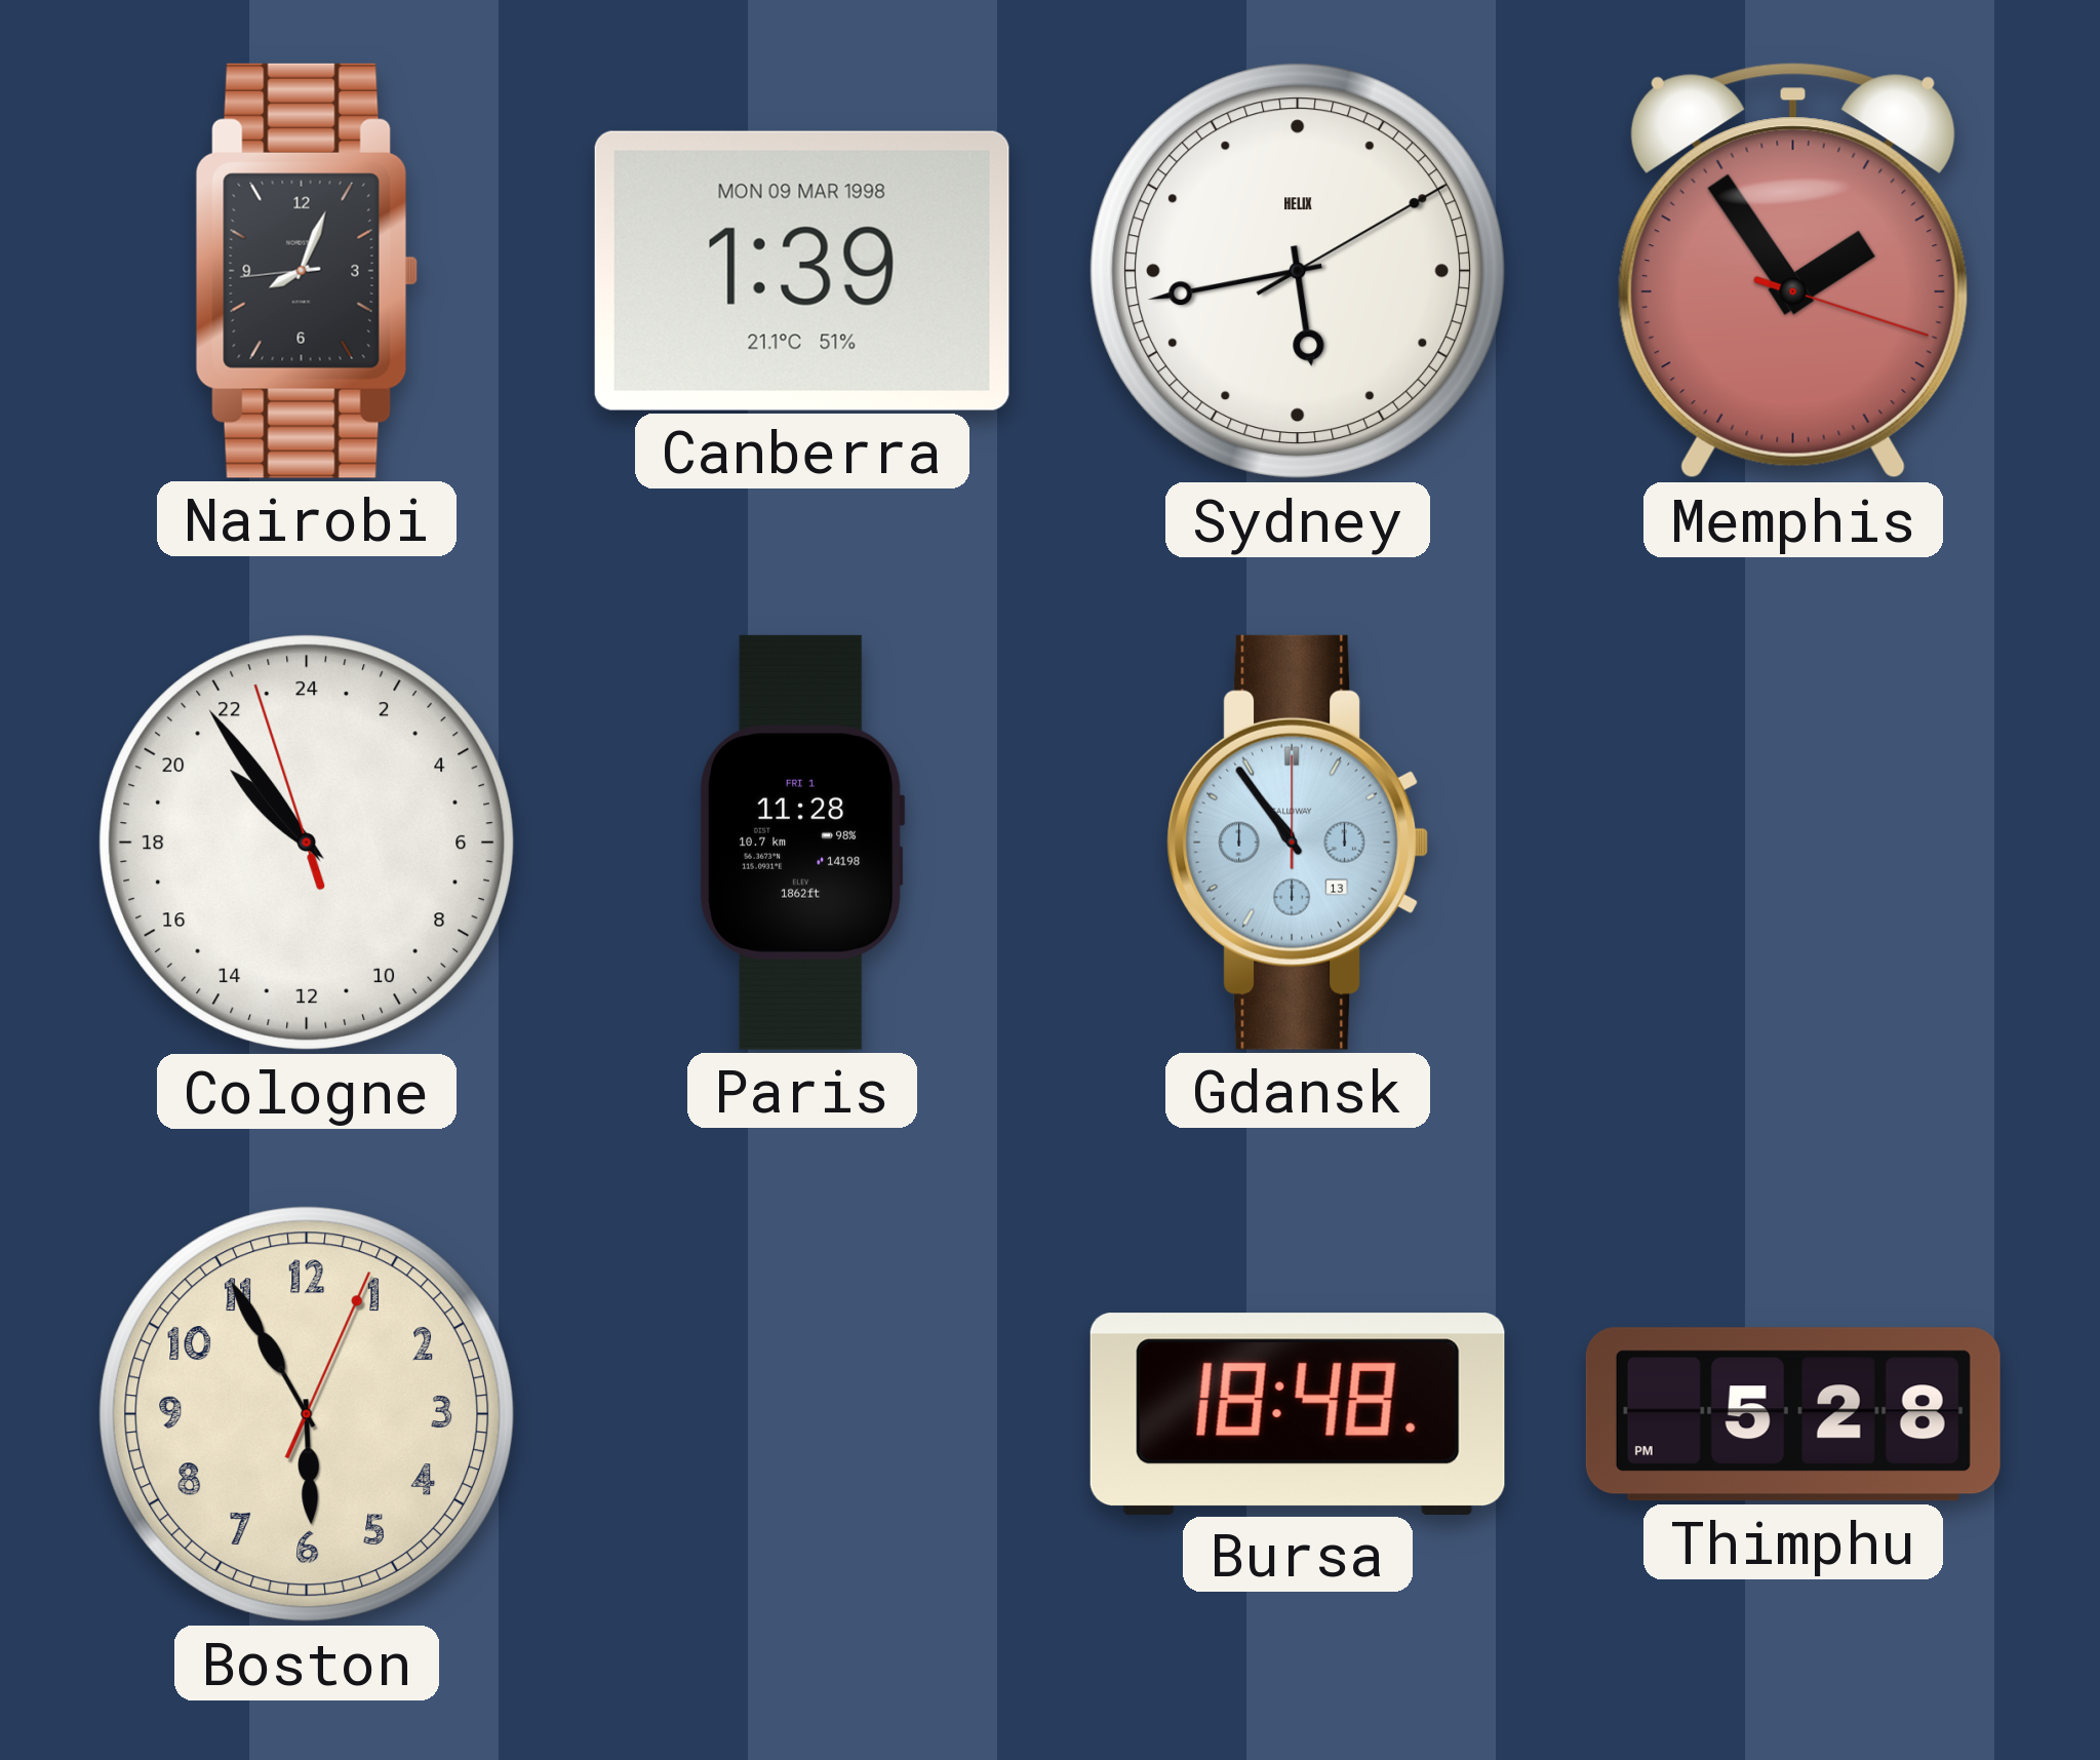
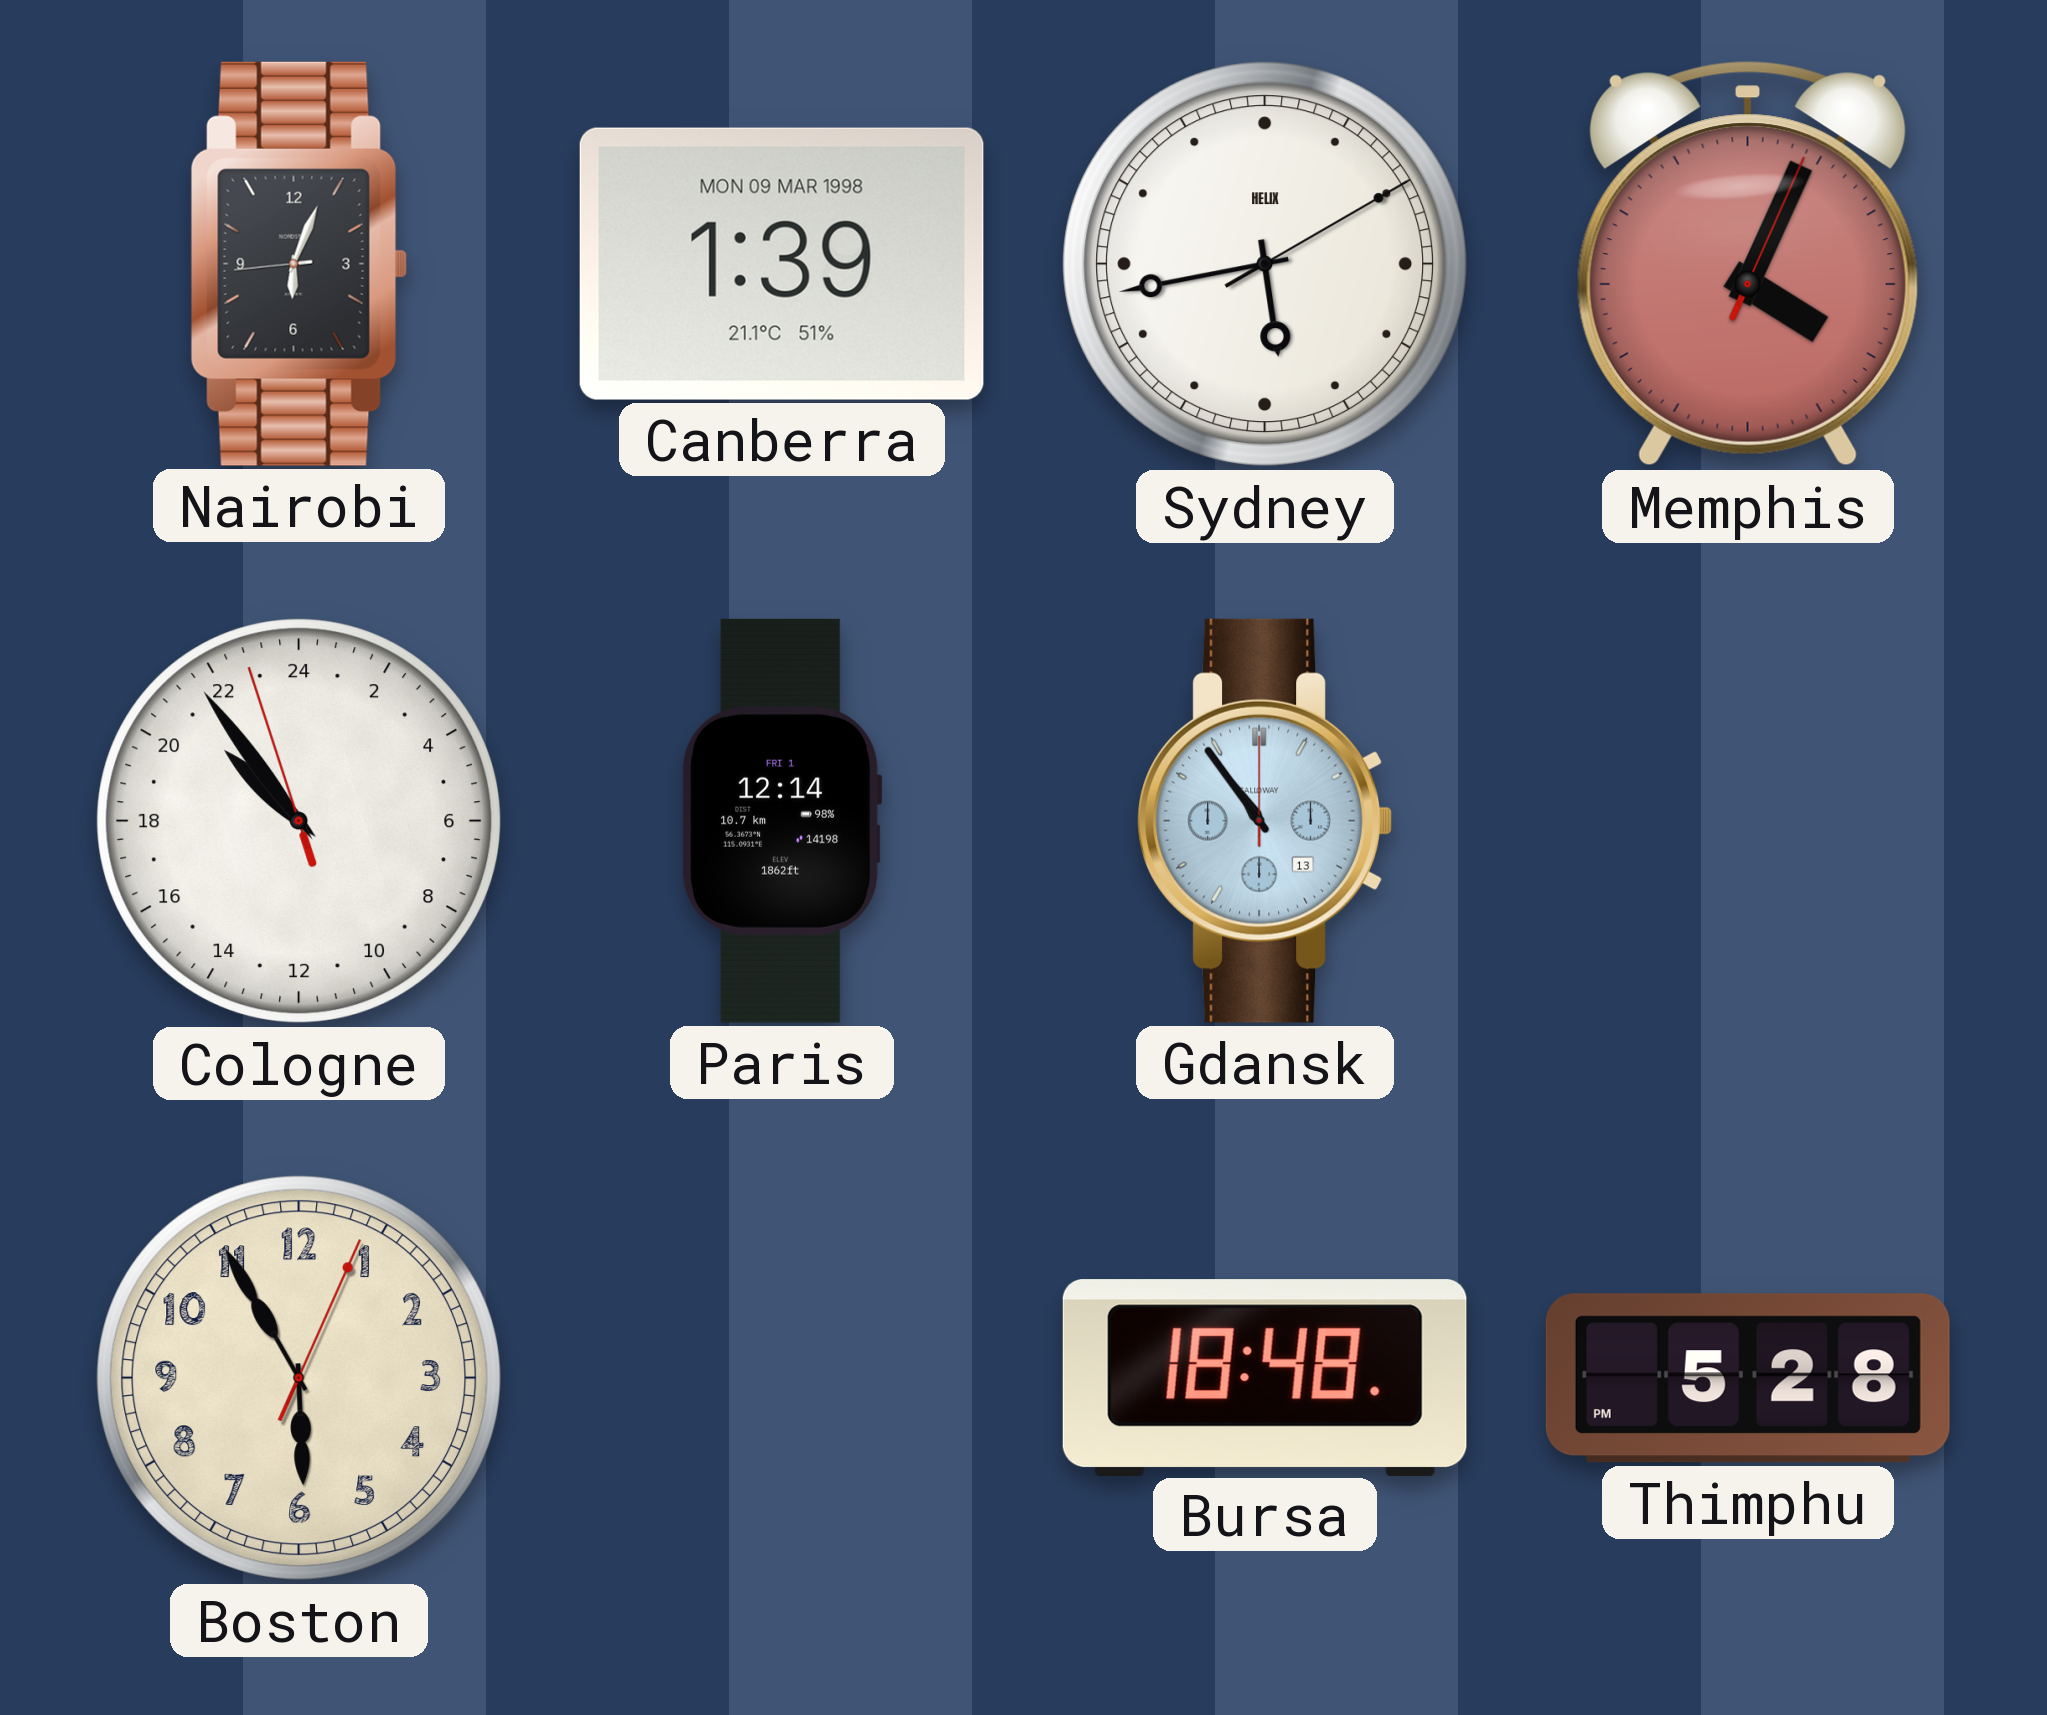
Nairobi: 8:03 -> 6:03
Memphis: 1:54 -> 4:04
Paris: 11:28 -> 12:14
